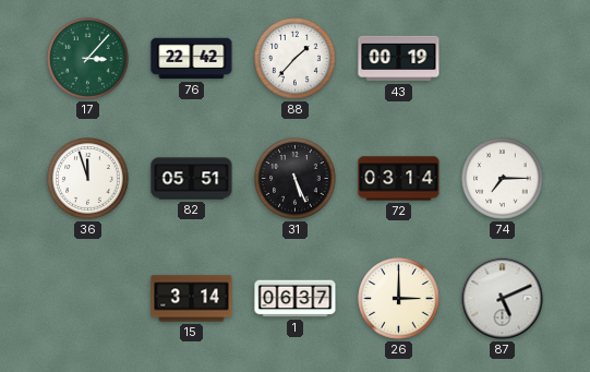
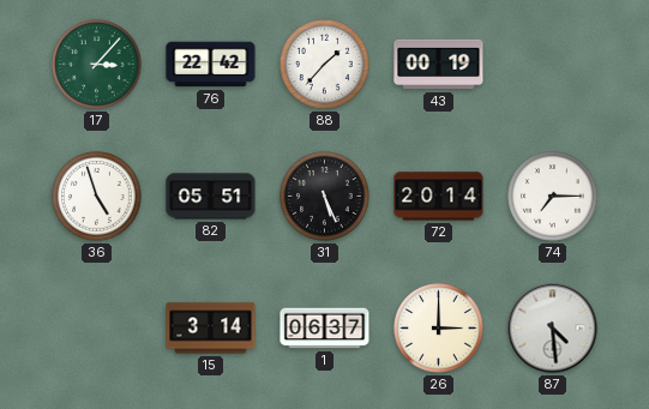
36: 11:57 -> 4:57
72: 03:14 -> 20:14
87: 5:11 -> 4:29
